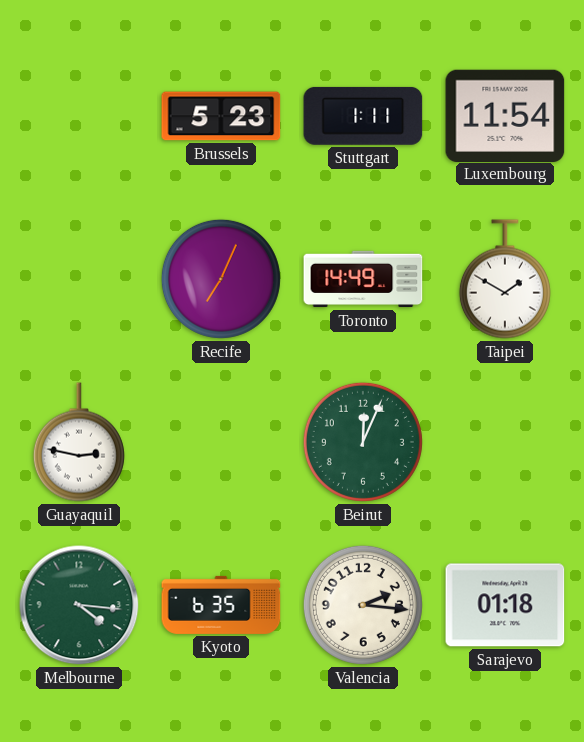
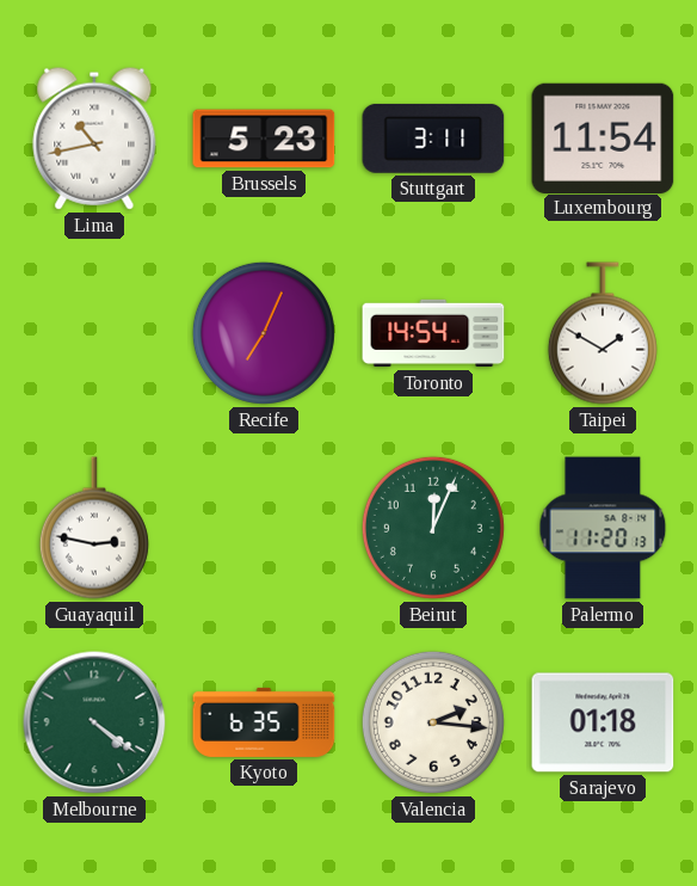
Lima: none -> 10:43
Stuttgart: 1:11 -> 3:11
Toronto: 14:49 -> 14:54
Palermo: none -> 11:20
Melbourne: 4:16 -> 4:21
